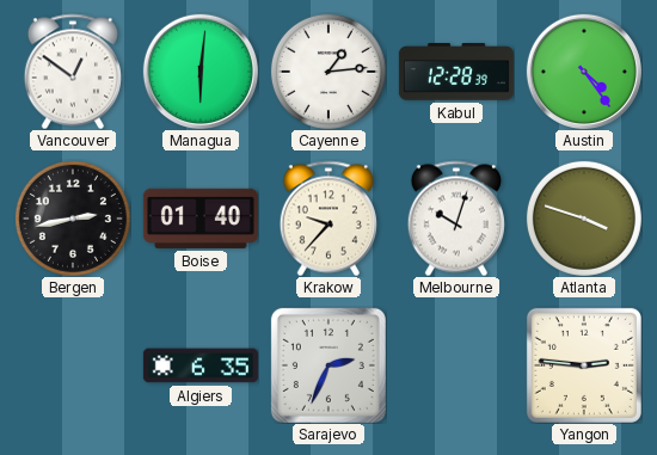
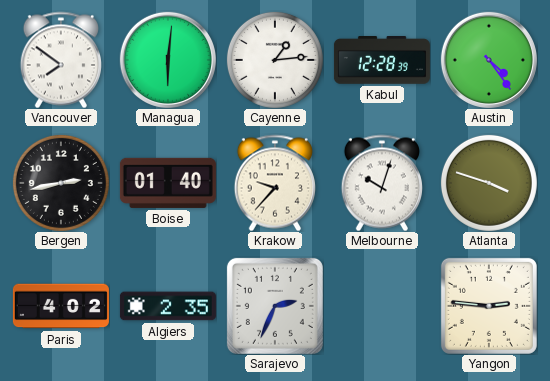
Vancouver: 12:51 -> 7:51
Paris: none -> 4:02
Algiers: 6:35 -> 2:35
